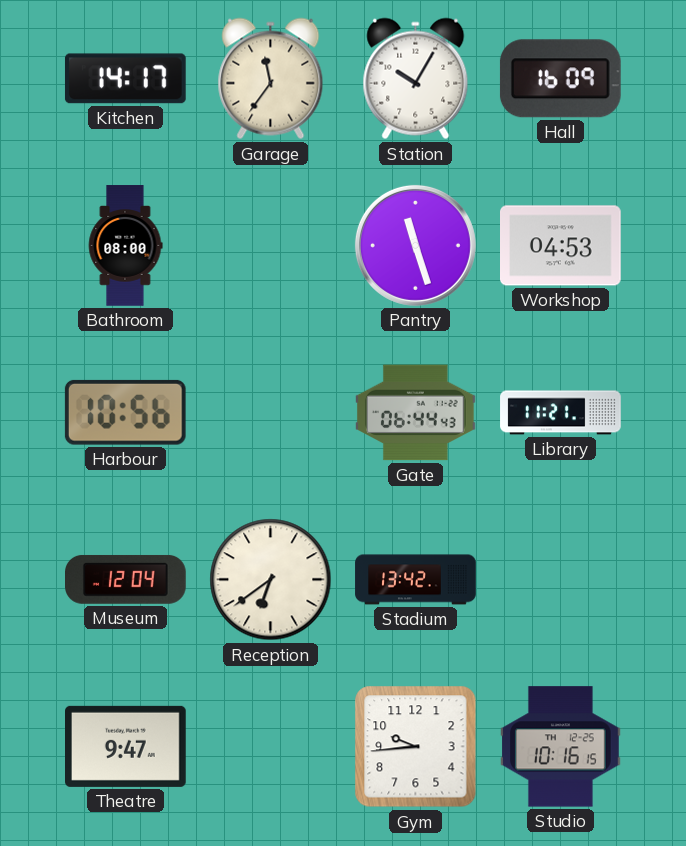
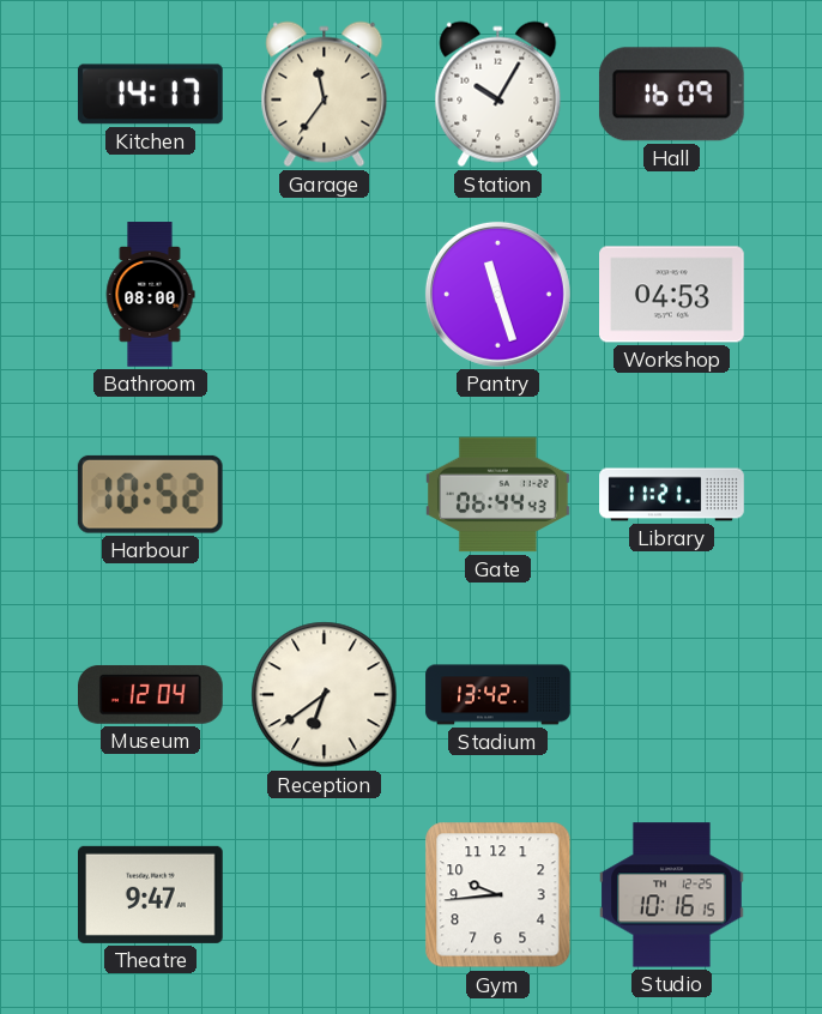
Harbour: 10:56 -> 10:52
